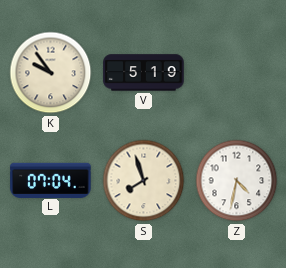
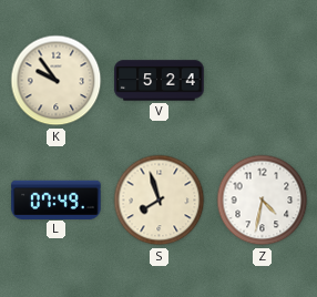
V: 5:19 -> 5:24
L: 07:04 -> 07:49
